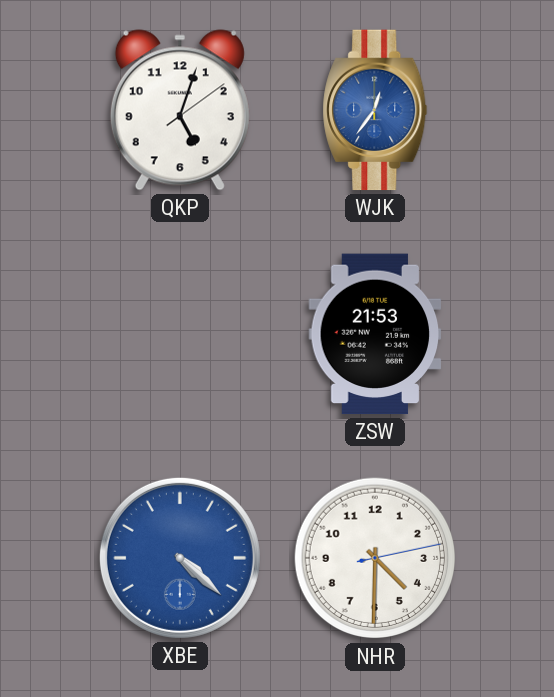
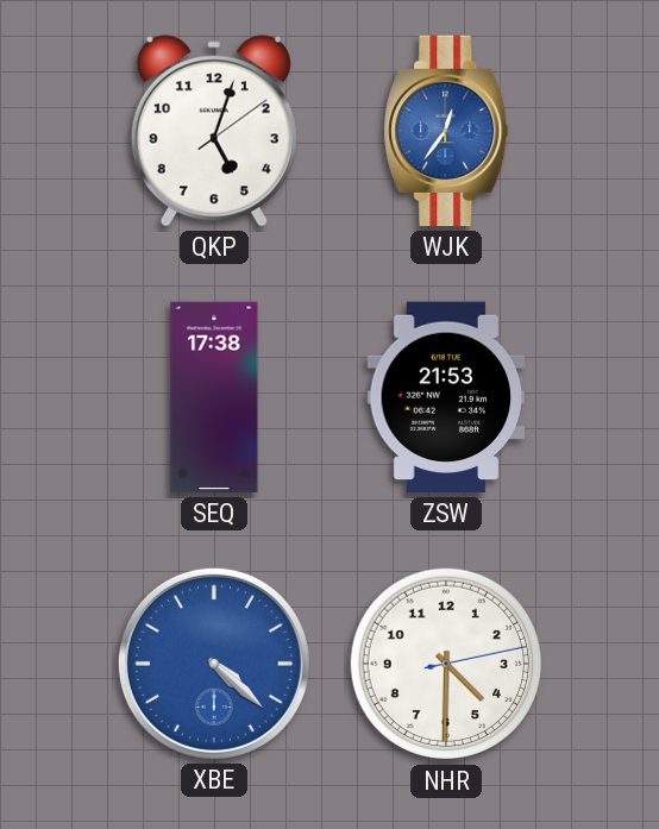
SEQ: none -> 17:38
